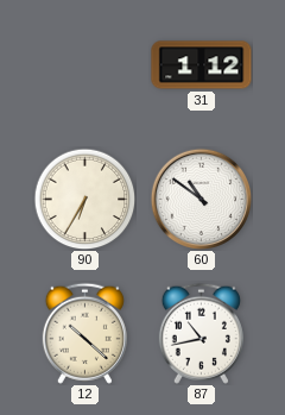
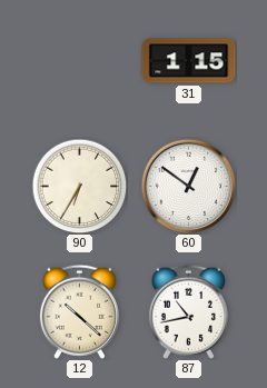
31: 1:12 -> 1:15
60: 10:51 -> 12:51
